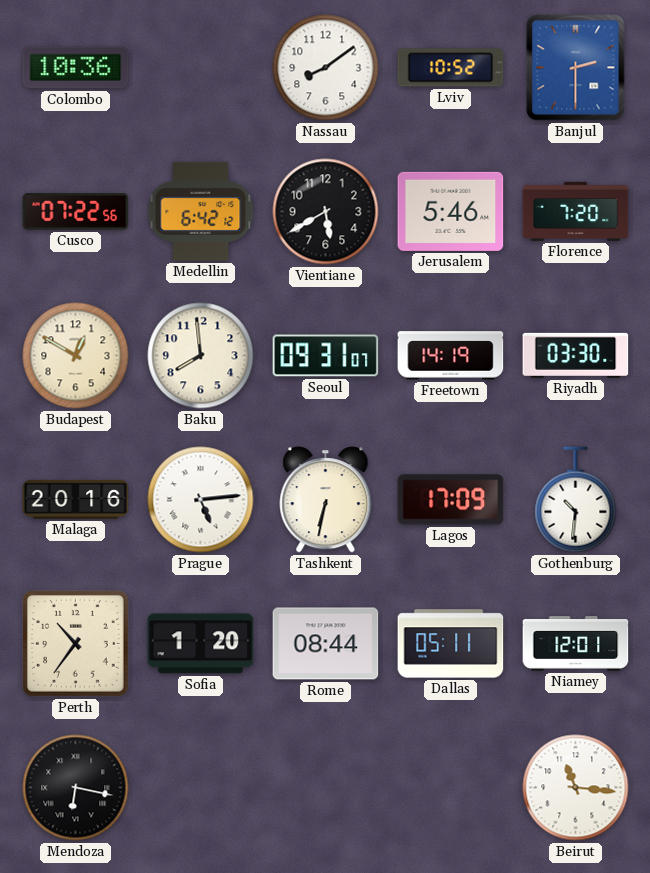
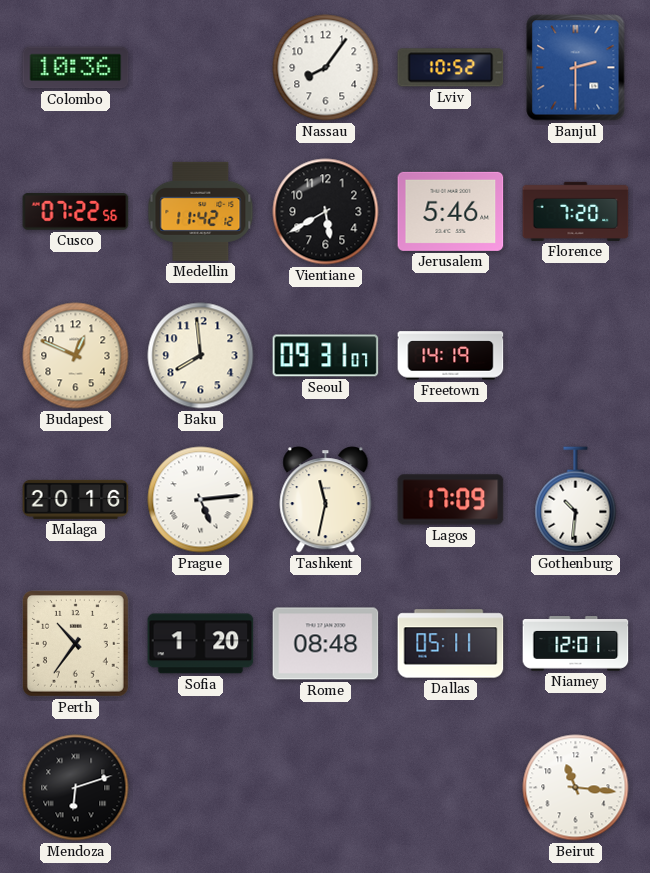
Nassau: 8:09 -> 8:06
Medellin: 6:42 -> 11:42
Budapest: 12:50 -> 12:49
Riyadh: 03:30 -> none
Tashkent: 6:32 -> 11:32
Rome: 08:44 -> 08:48
Mendoza: 6:17 -> 6:12
